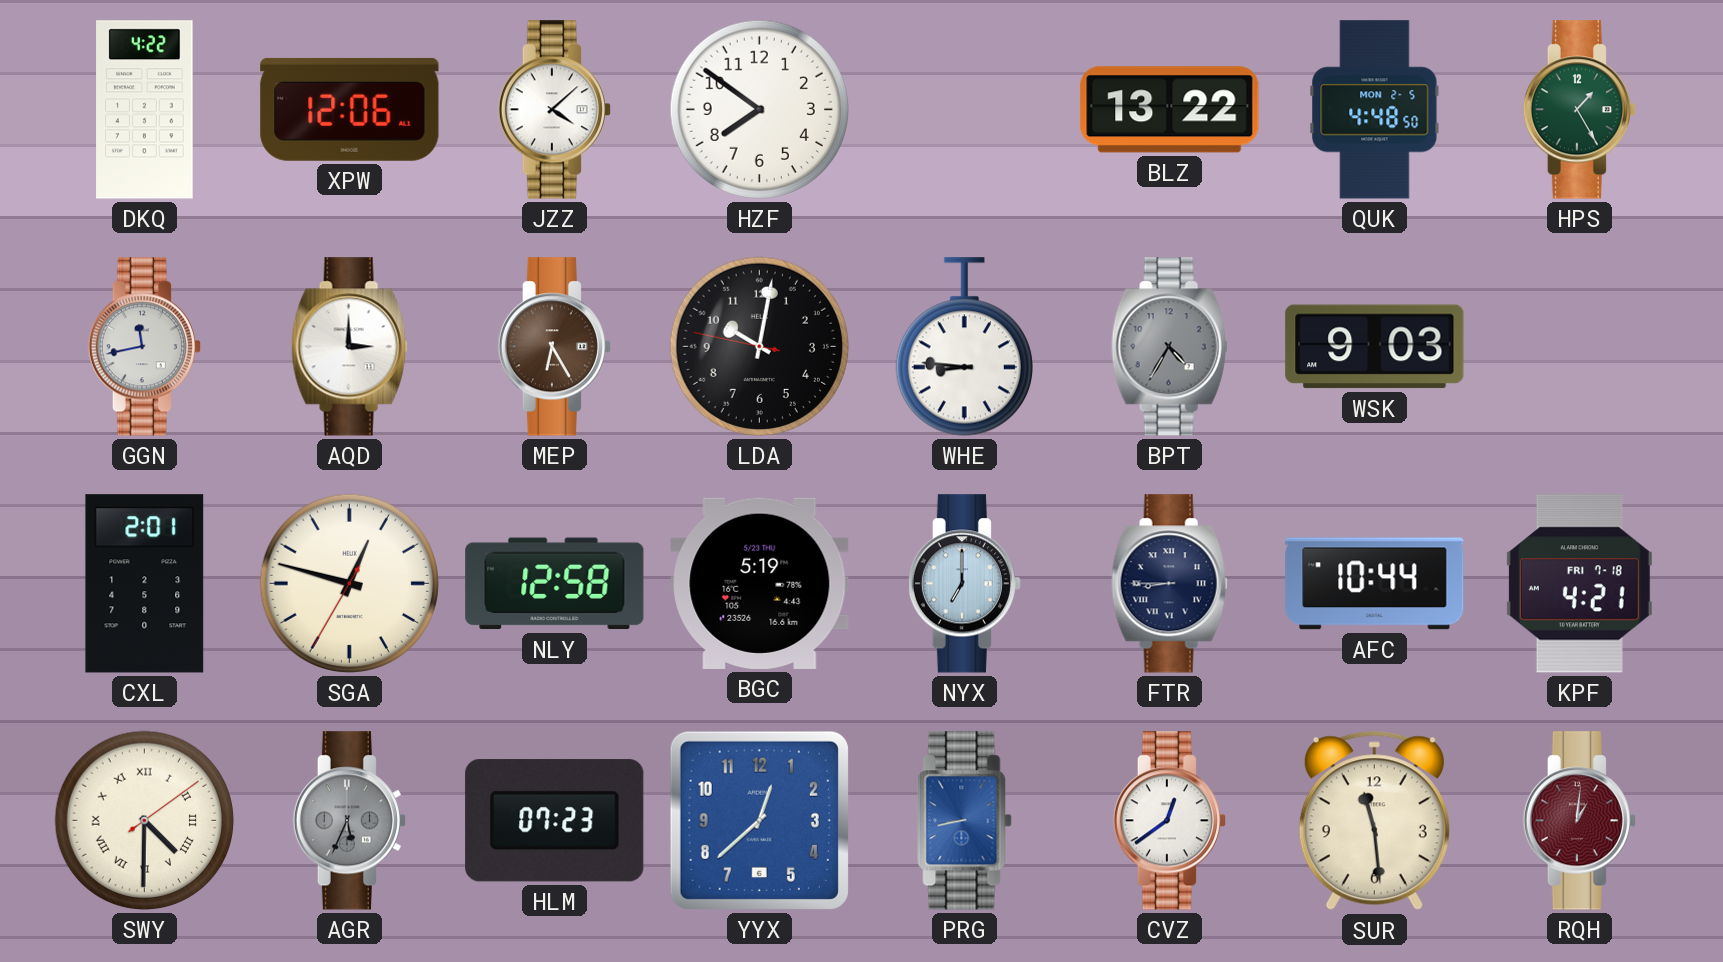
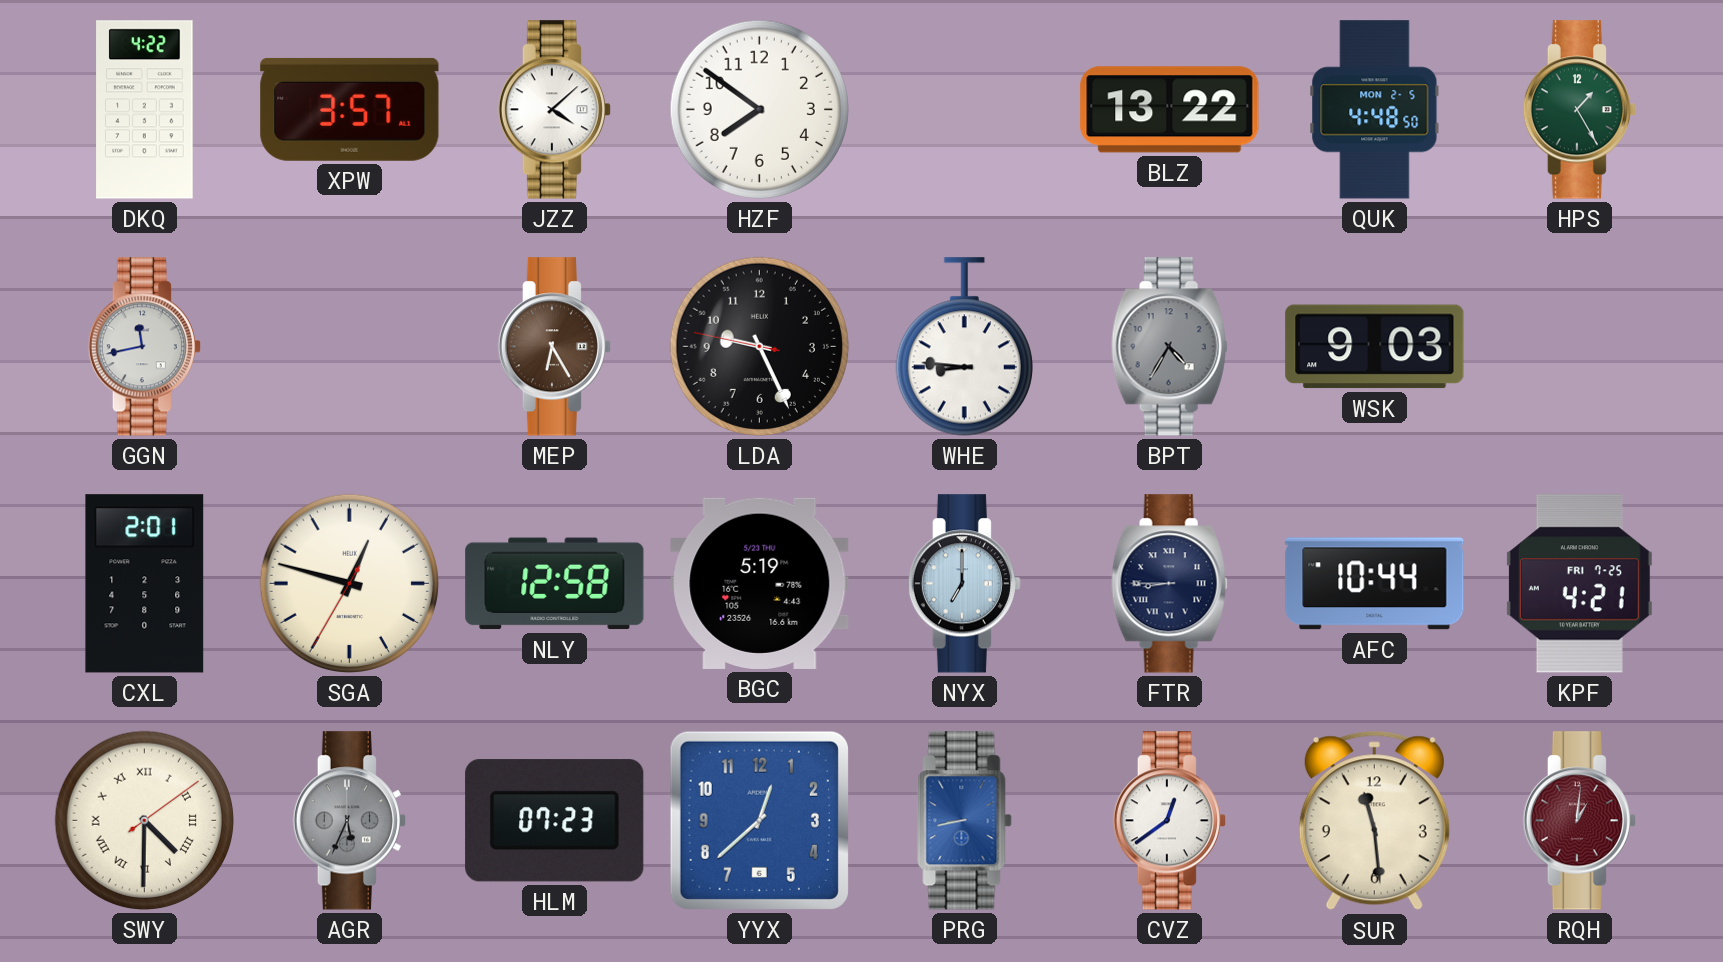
XPW: 12:06 -> 3:57
AQD: 3:00 -> none
LDA: 10:01 -> 9:25
KPF date: FRI 7-18 -> FRI 7-25
